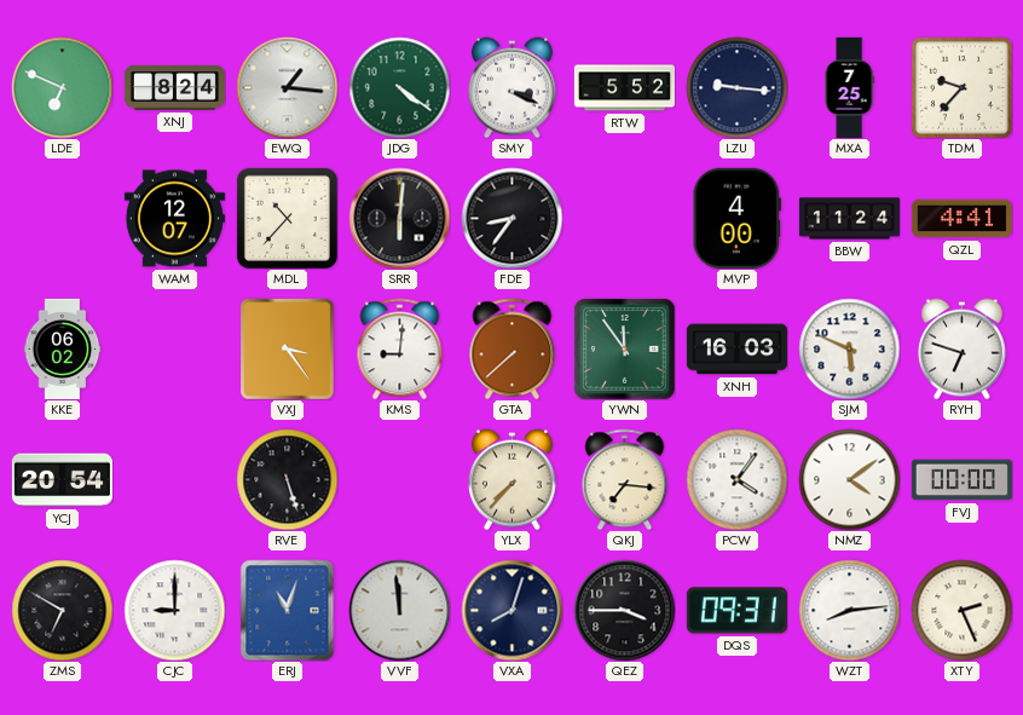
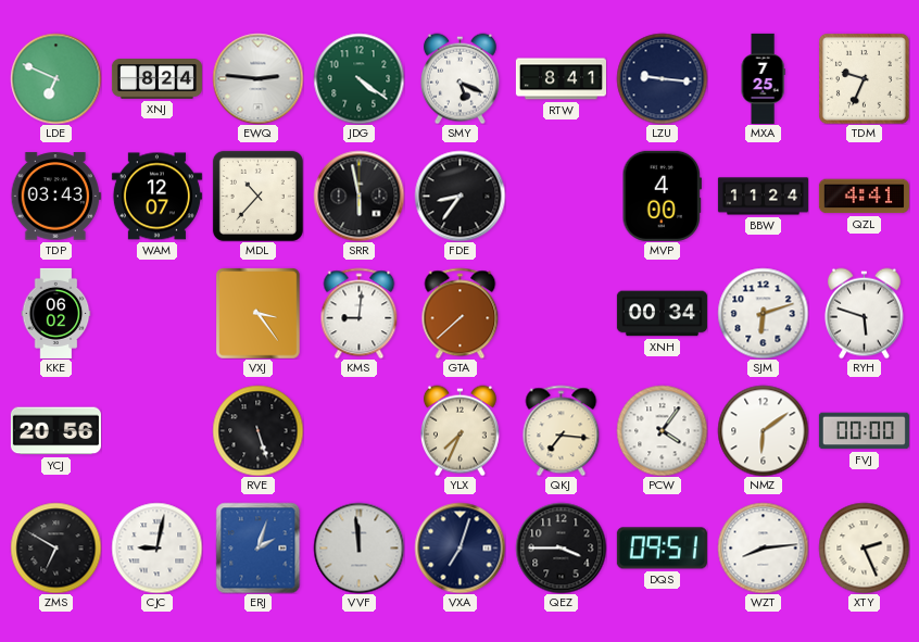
EWQ: 1:16 -> 2:46
SMY: 3:19 -> 5:19
RTW: 5:52 -> 8:41
TDM: 9:37 -> 9:34
TDP: none -> 03:43
SRR: 6:01 -> 5:58
YWN: 11:54 -> none
XNH: 16:03 -> 00:34
SJM: 5:49 -> 6:12
RYH: 6:48 -> 5:48
YCJ: 20:54 -> 20:56
YLX: 7:37 -> 7:34
NMZ: 4:09 -> 6:09
CJC: 9:00 -> 9:02
ERJ: 11:03 -> 2:03
VXA: 8:03 -> 7:03
DQS: 09:31 -> 09:51
